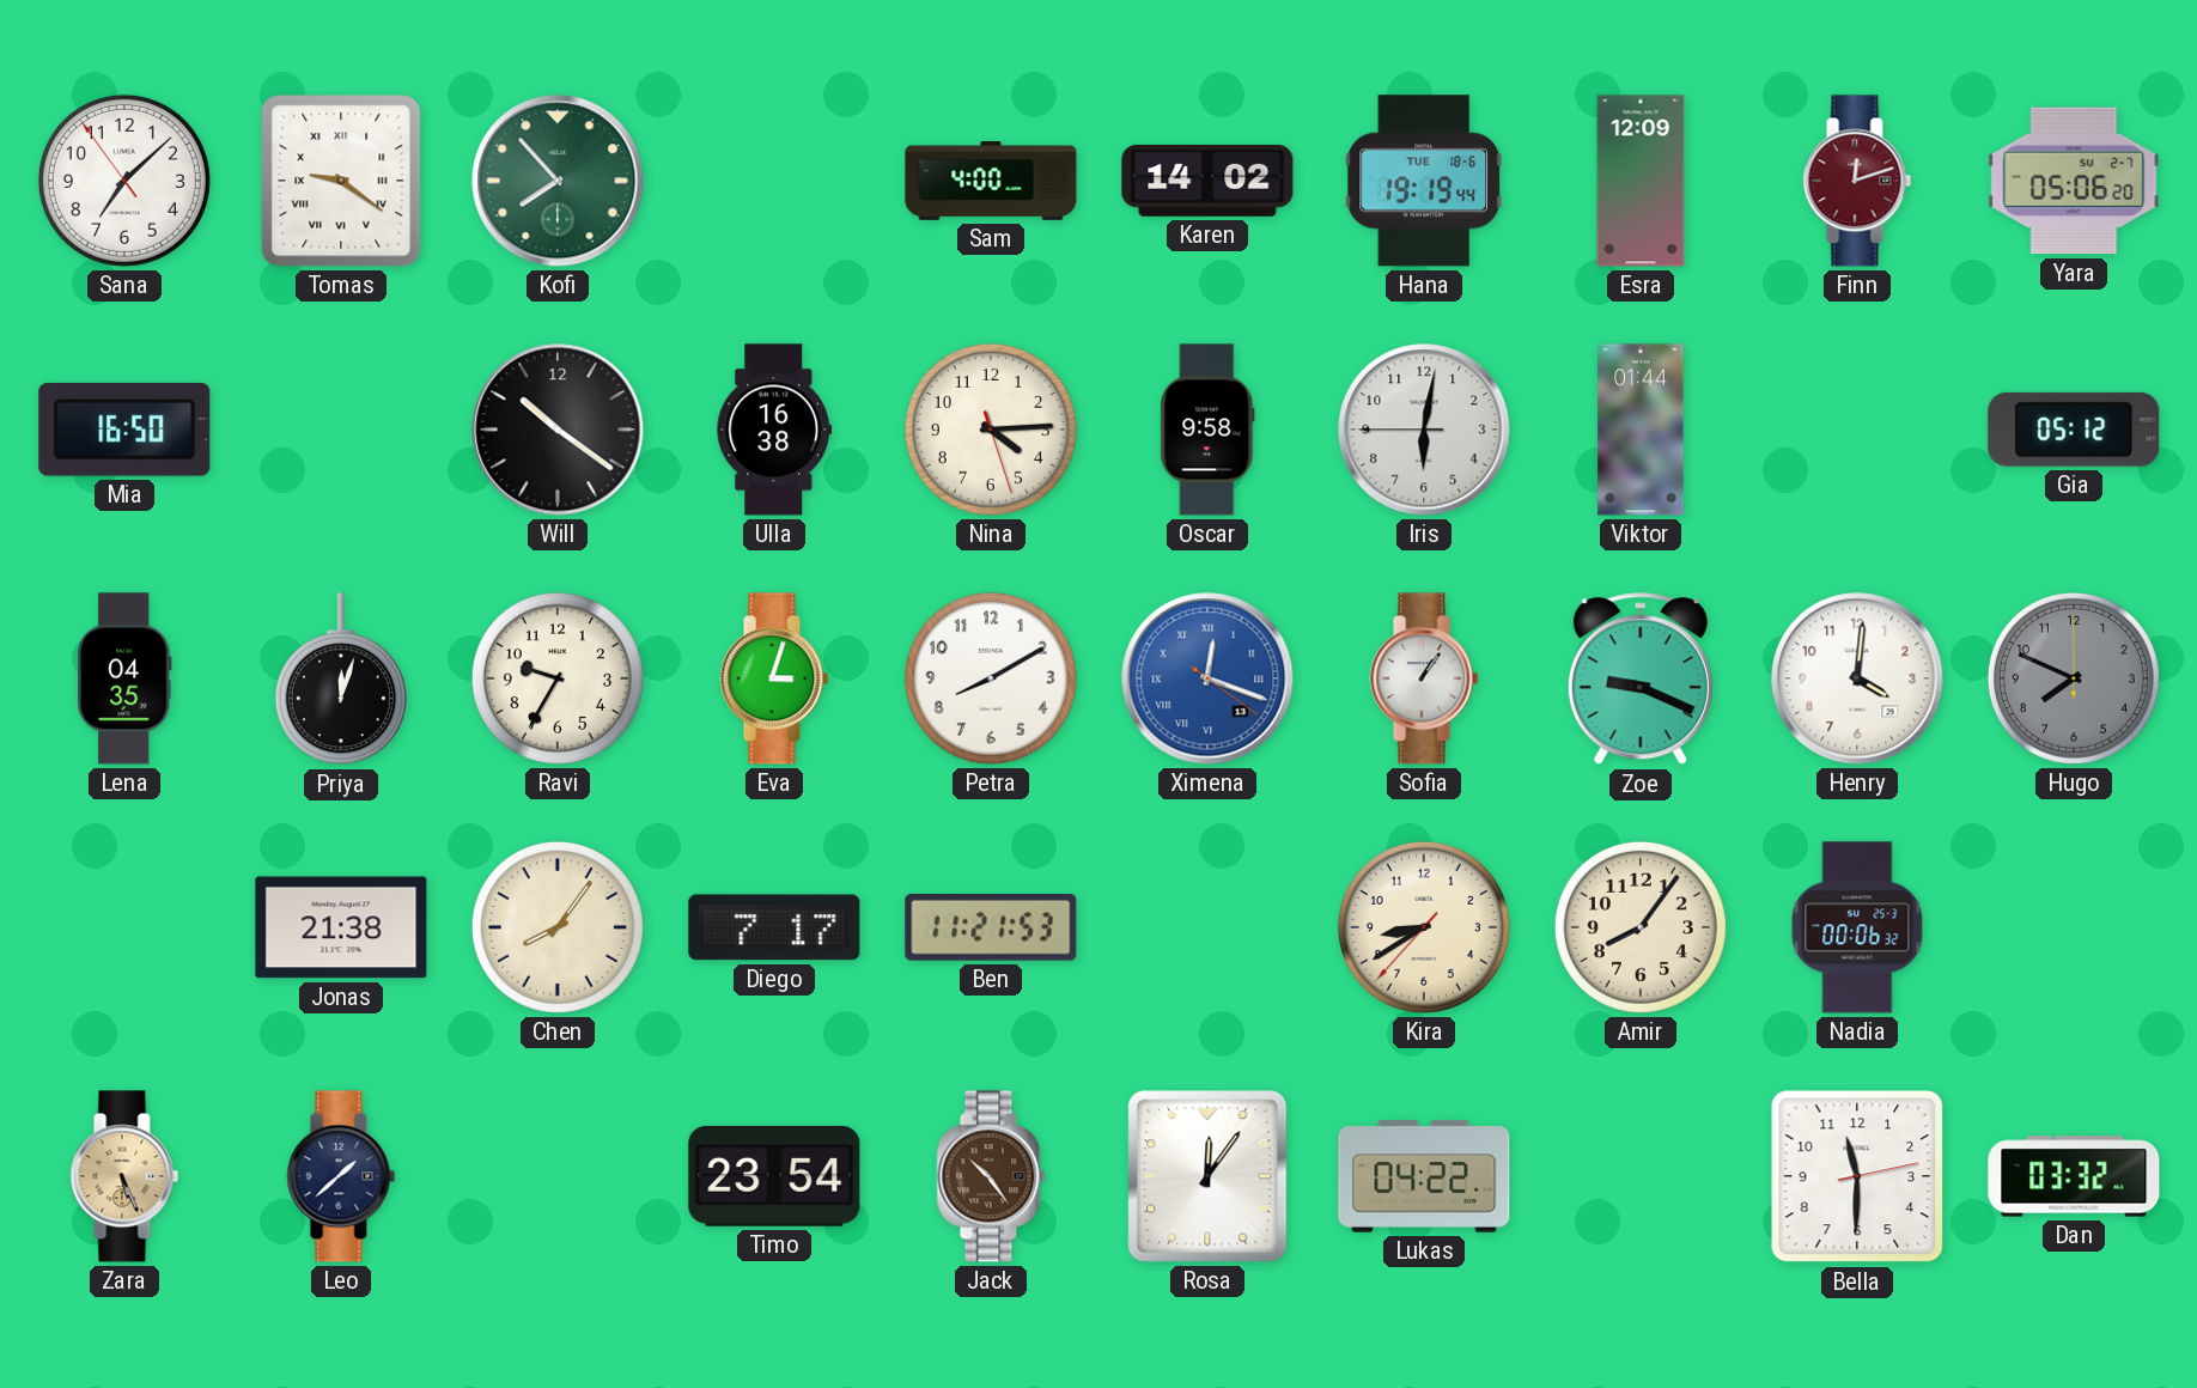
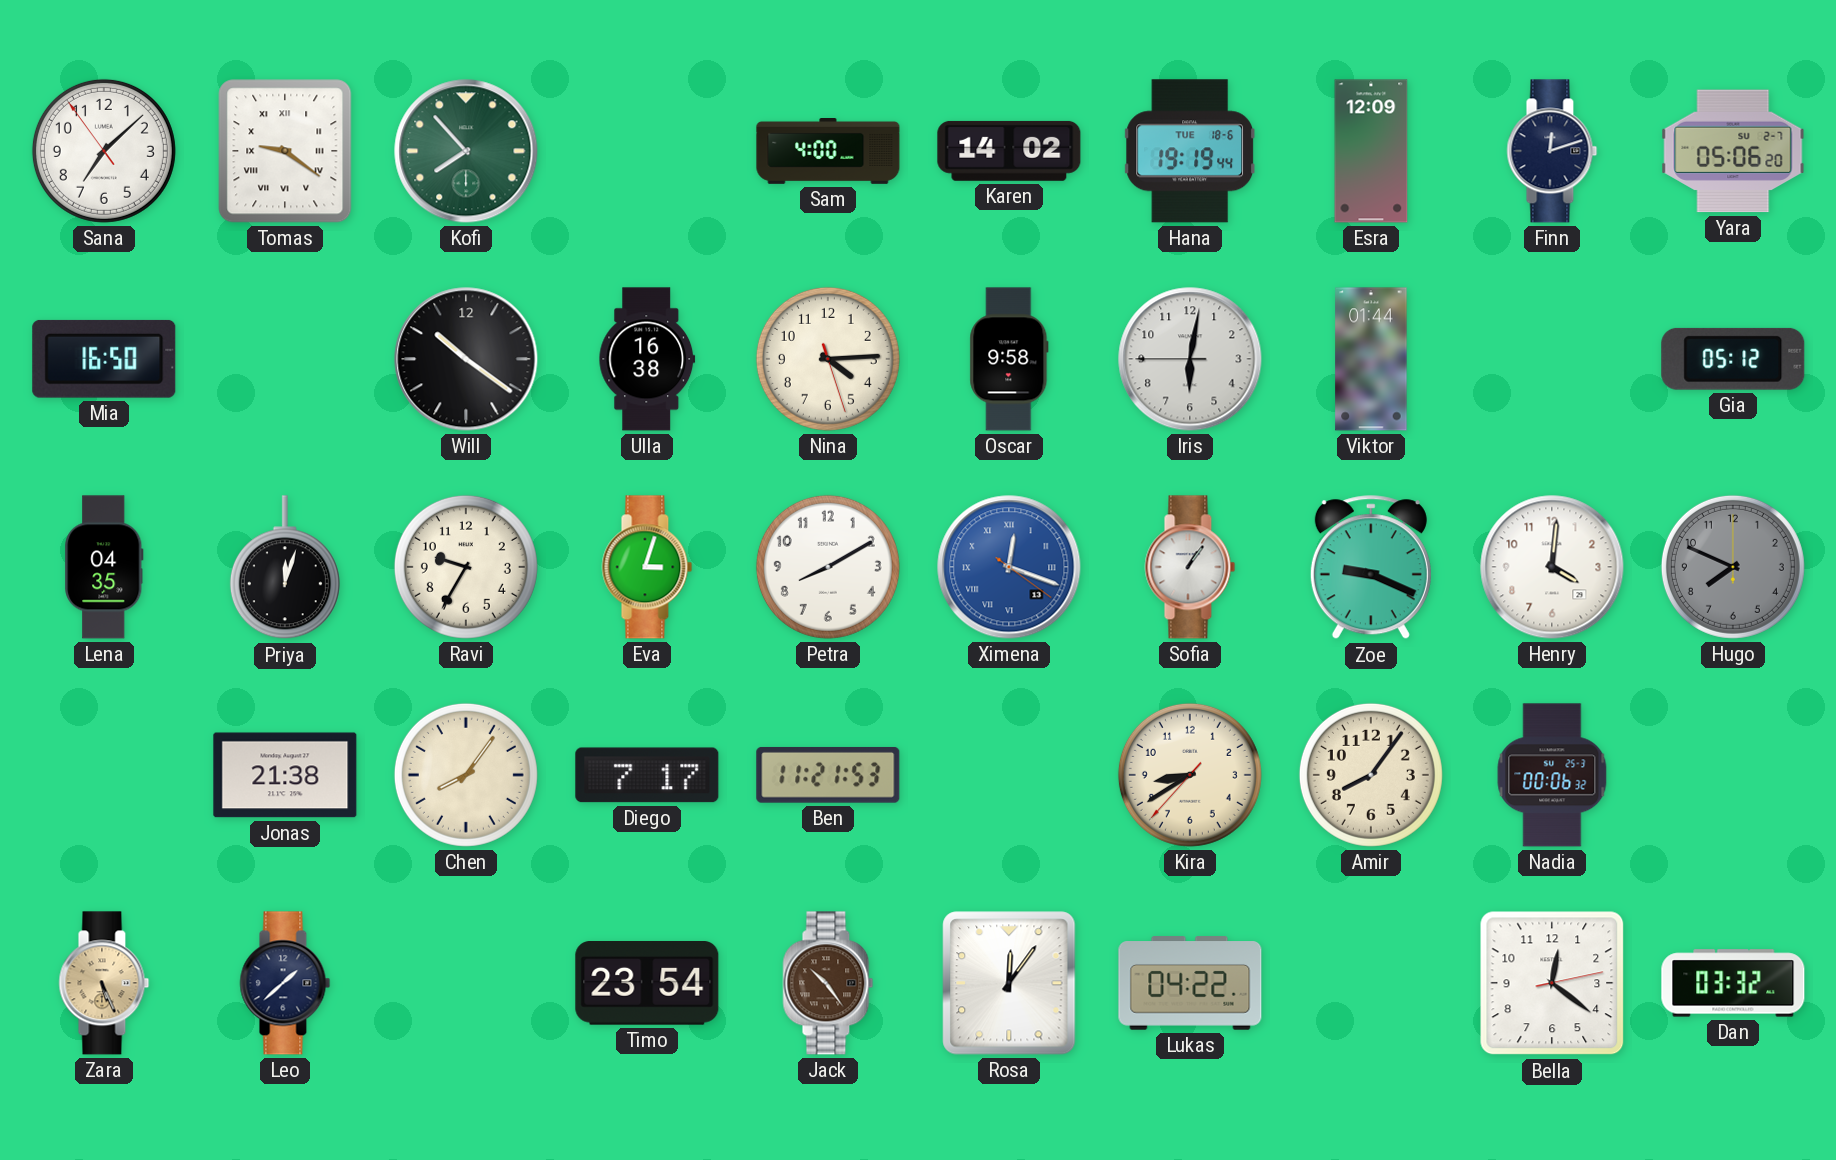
Finn dial: burgundy -> navy
Bella: 11:30 -> 12:21
